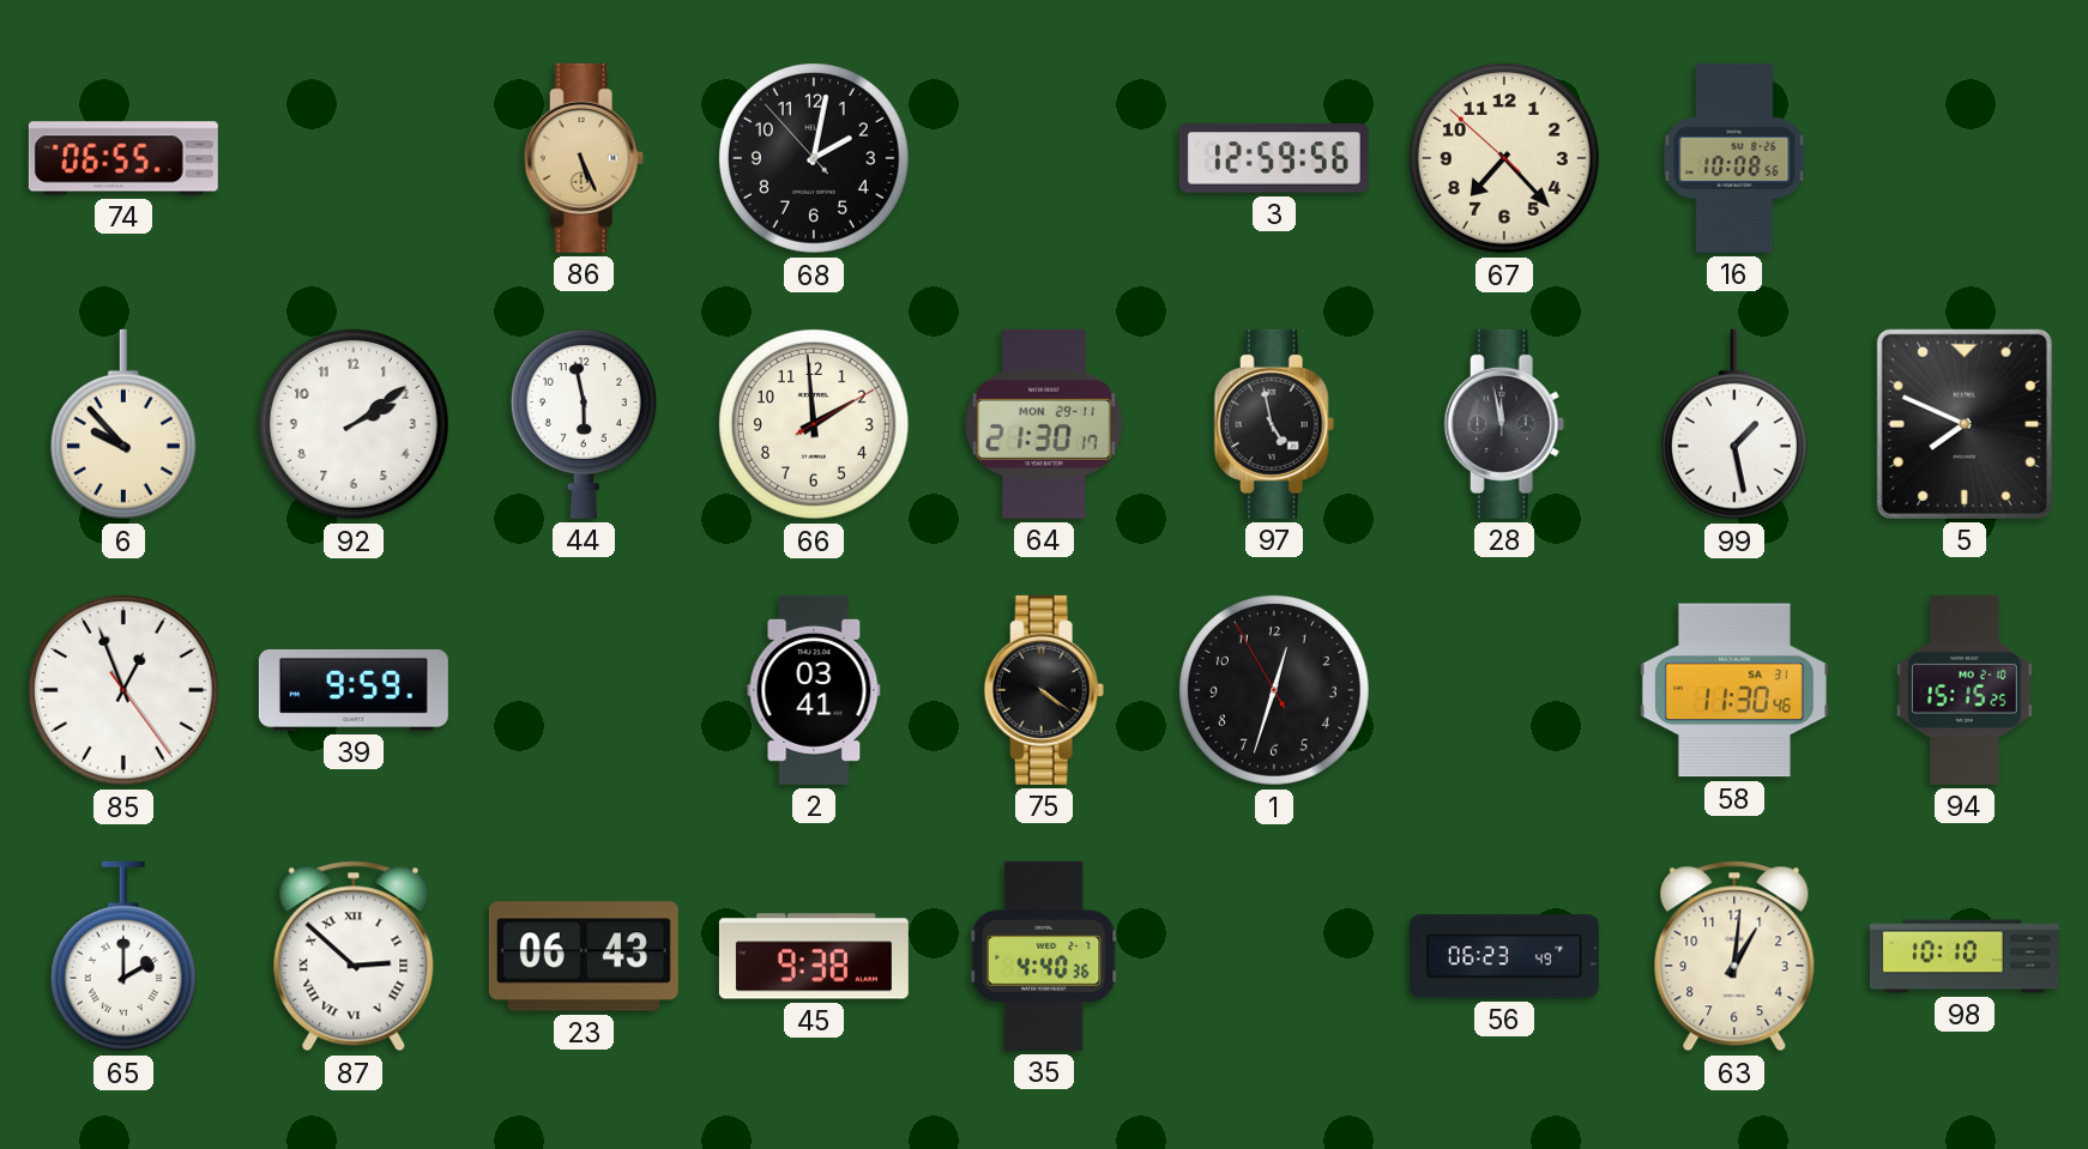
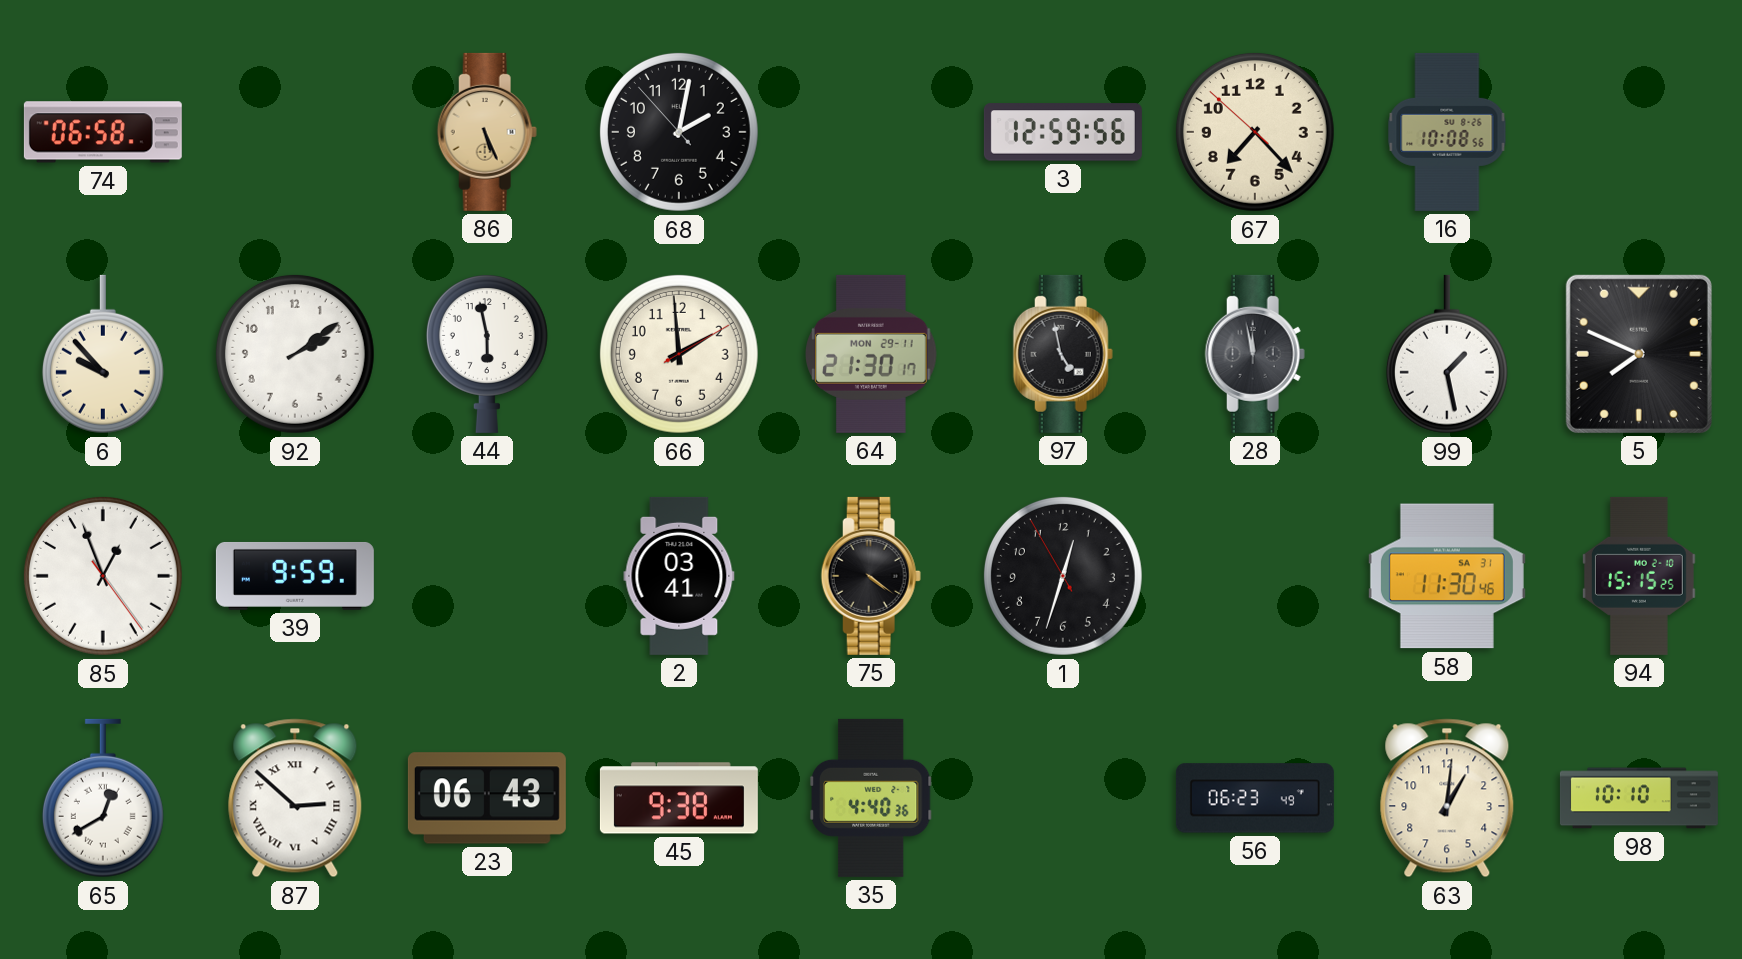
74: 06:55 -> 06:58
65: 2:00 -> 12:40
